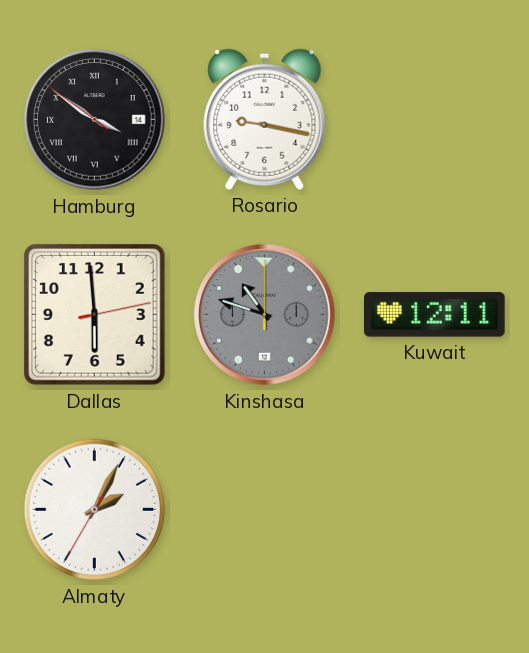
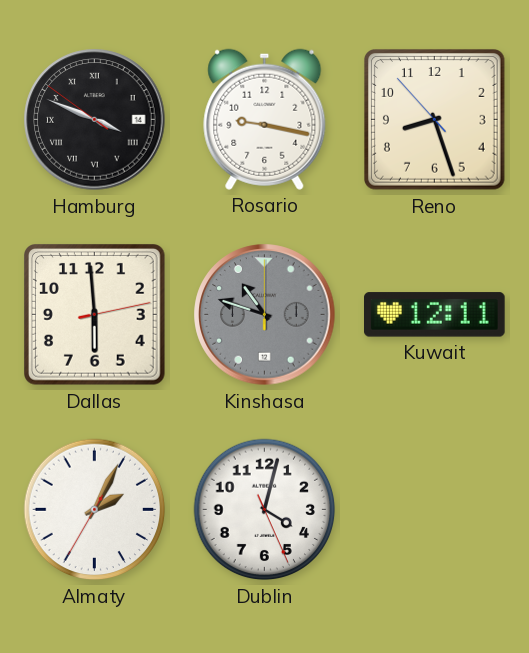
Hamburg: 3:50 -> 3:48
Reno: none -> 8:26
Dublin: none -> 4:02
